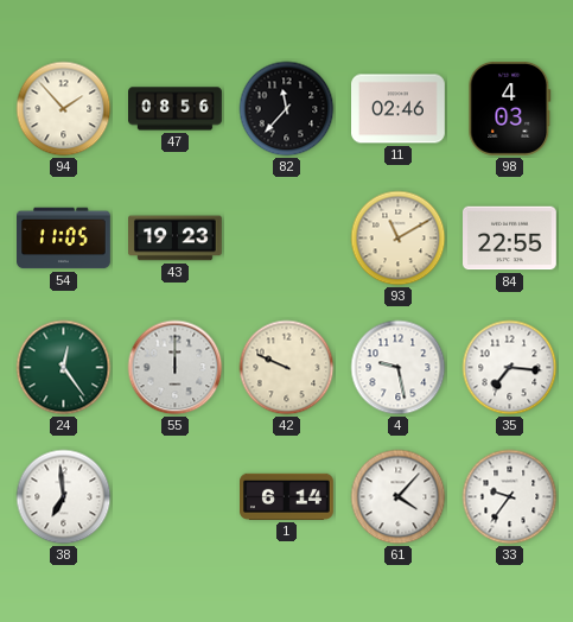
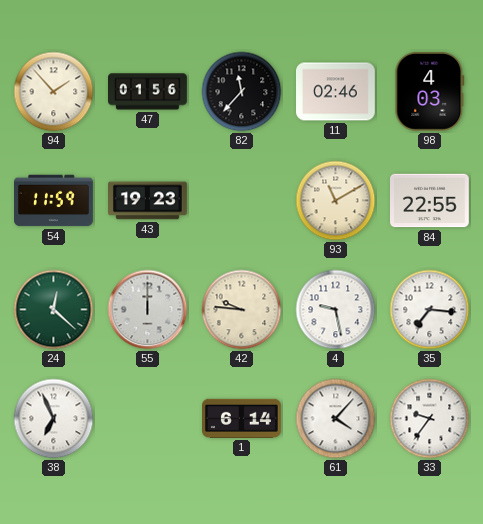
47: 08:56 -> 01:56
54: 11:05 -> 11:59
24: 12:24 -> 12:22
42: 9:49 -> 9:46
38: 6:59 -> 6:56
